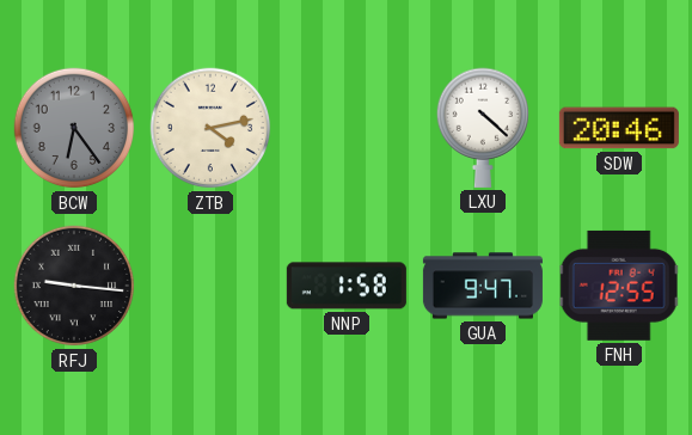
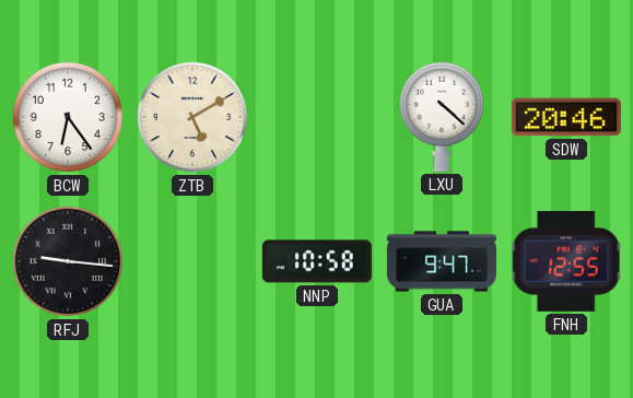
BCW dial: grey -> white
ZTB: 4:13 -> 5:10
NNP: 1:58 -> 10:58
